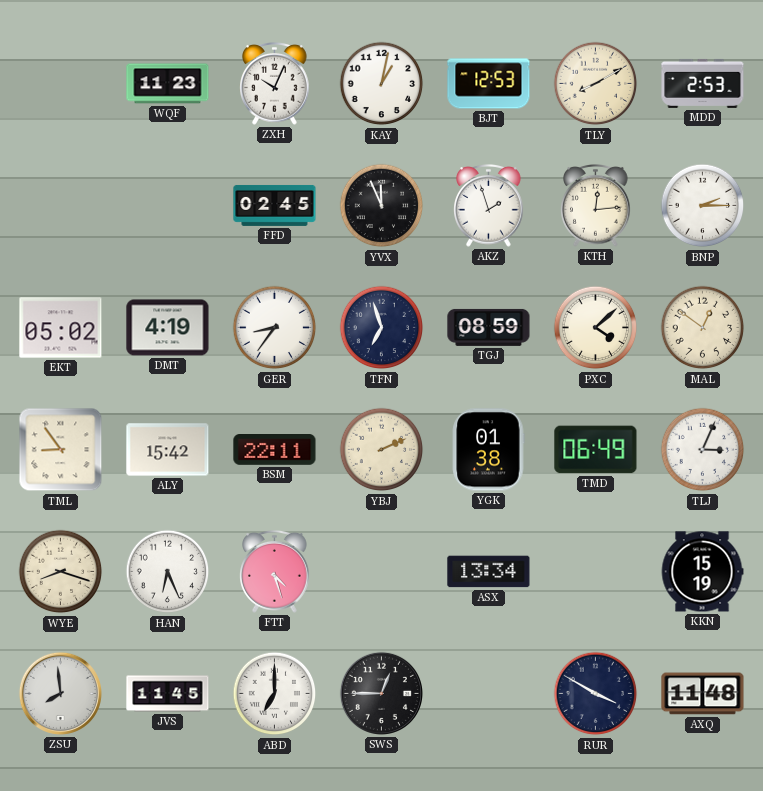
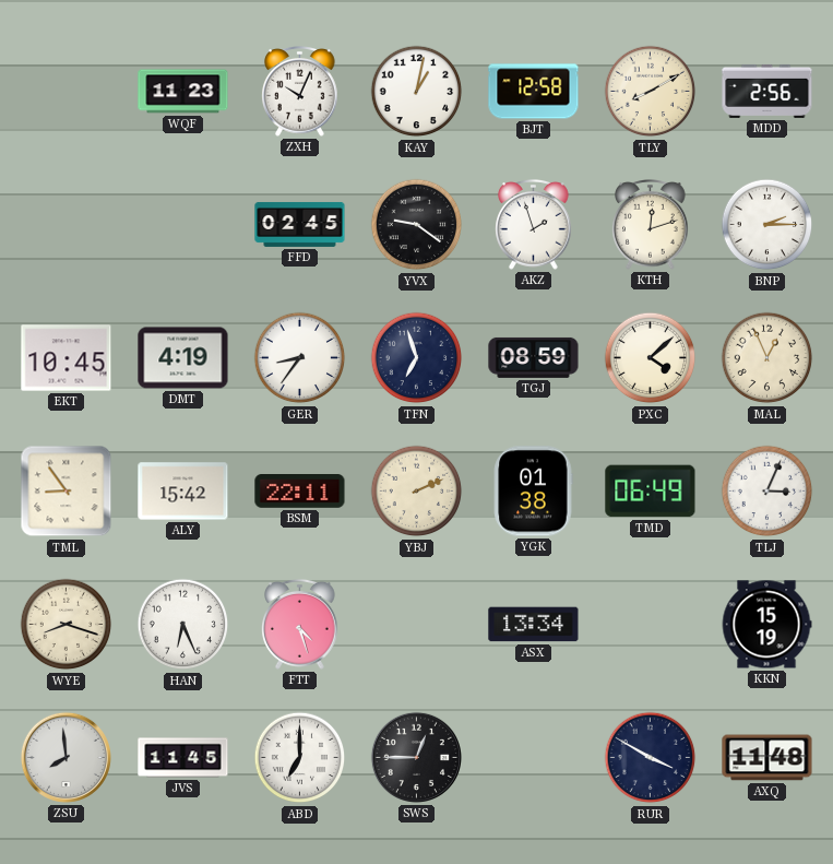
BJT: 12:53 -> 12:58
MDD: 2:53 -> 2:56
YVX: 11:56 -> 9:21
KTH: 12:14 -> 12:12
EKT: 05:02 -> 10:45
MAL: 12:51 -> 12:56
